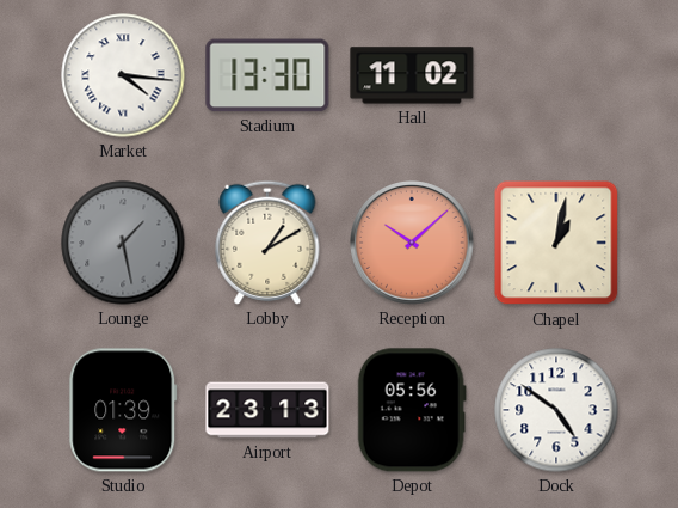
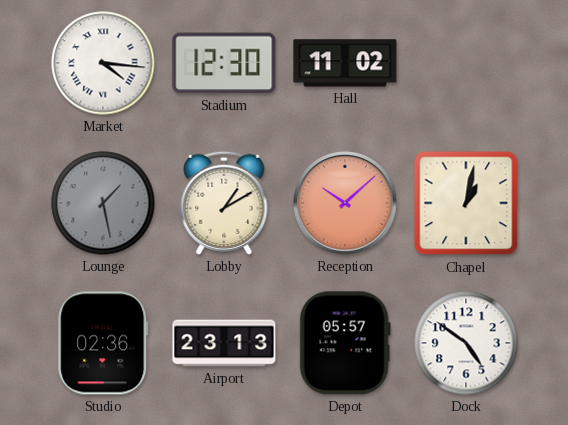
Stadium: 13:30 -> 12:30
Studio: 01:39 -> 02:36
Depot: 05:56 -> 05:57
